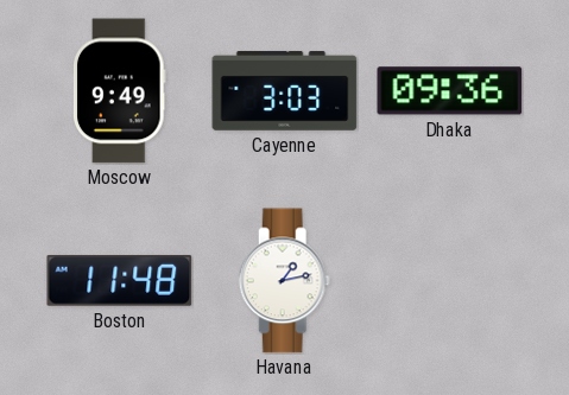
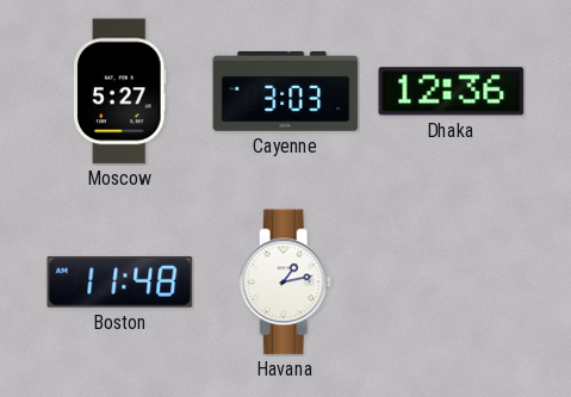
Moscow: 9:49 -> 5:27
Dhaka: 09:36 -> 12:36
